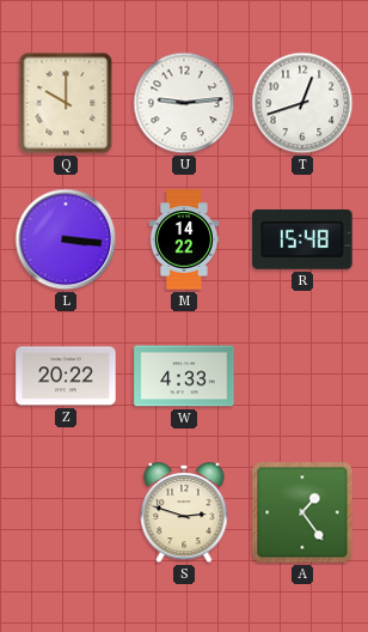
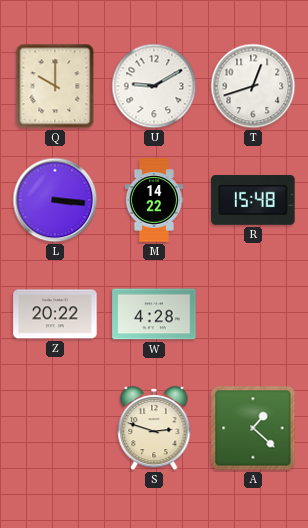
U: 9:14 -> 9:10
W: 4:33 -> 4:28
A: 1:24 -> 1:22
